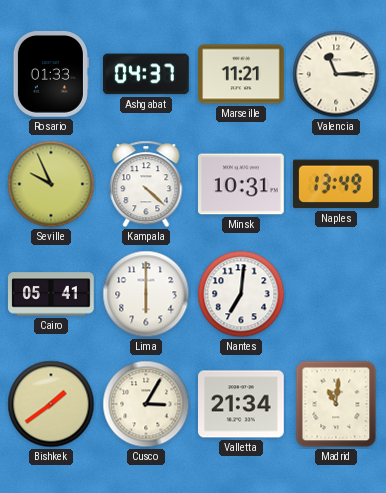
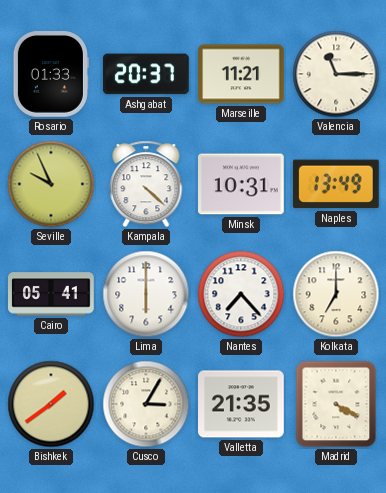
Ashgabat: 04:37 -> 20:37
Nantes: 7:01 -> 7:23
Kolkata: none -> 7:00
Valletta: 21:34 -> 21:35
Madrid: 11:01 -> 4:20
